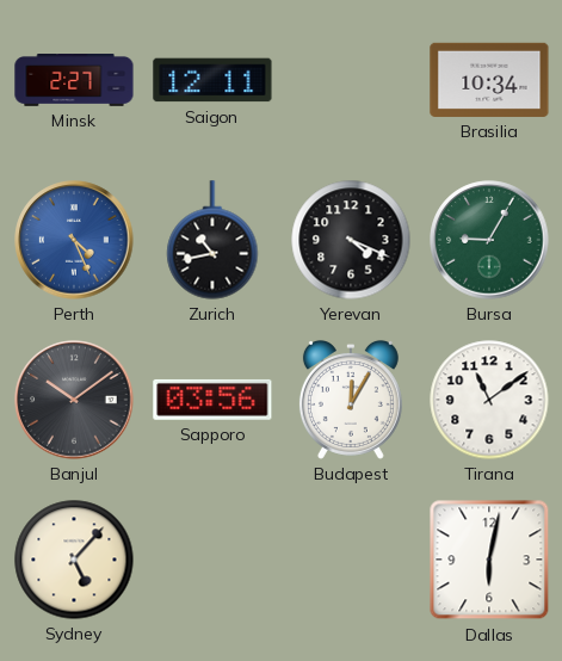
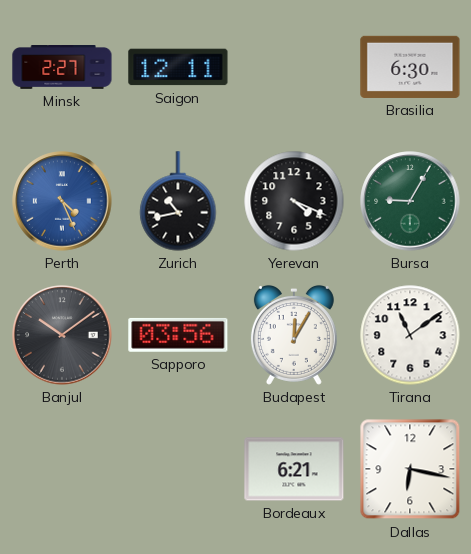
Brasilia: 10:34 -> 6:30
Sydney: 5:07 -> none
Bordeaux: none -> 6:21
Dallas: 6:02 -> 6:17
